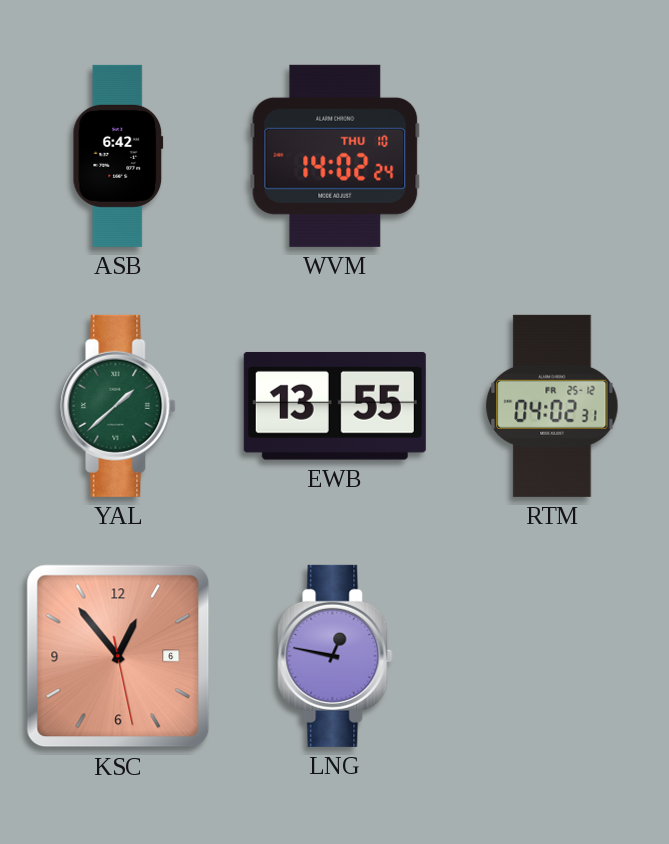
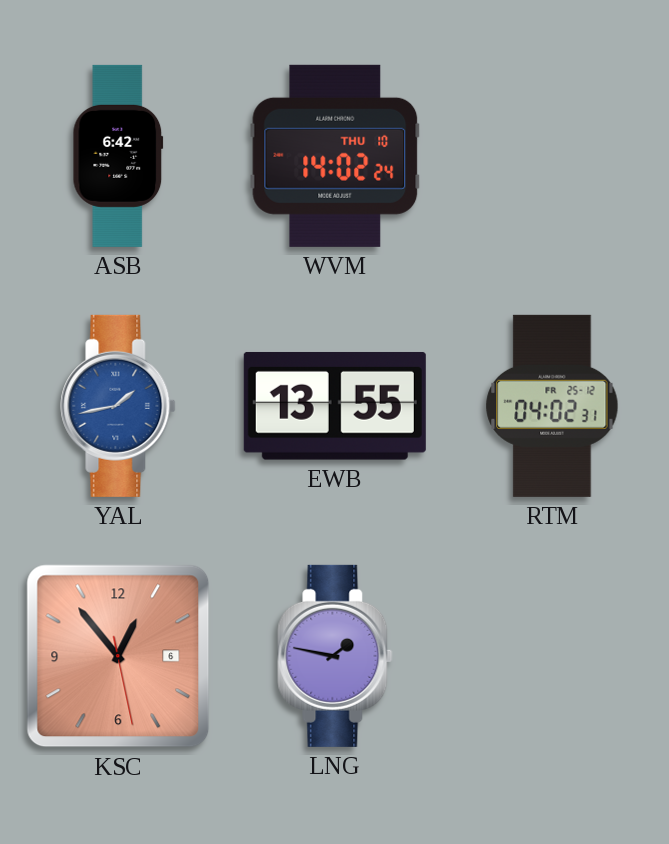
YAL: 1:38 -> 1:43
YAL dial: green -> blue
LNG: 12:47 -> 1:47
